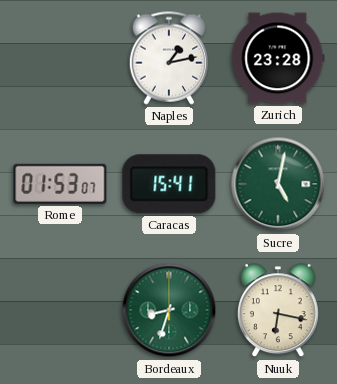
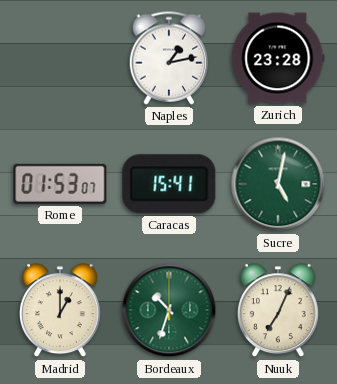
Madrid: none -> 1:00
Bordeaux: 8:33 -> 10:33
Nuuk: 6:17 -> 7:04
